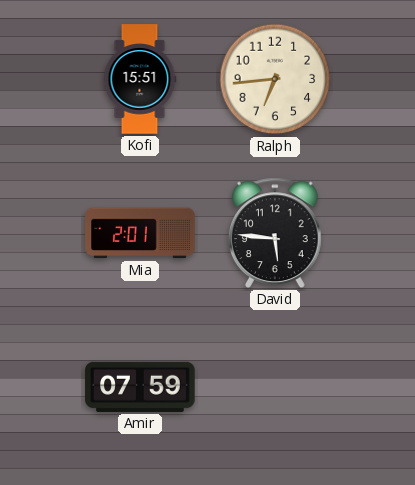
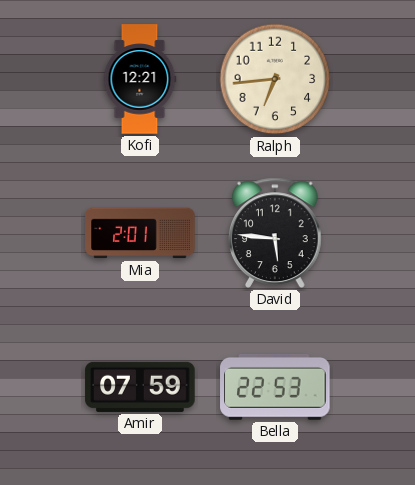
Kofi: 15:51 -> 12:21
Bella: none -> 22:53
